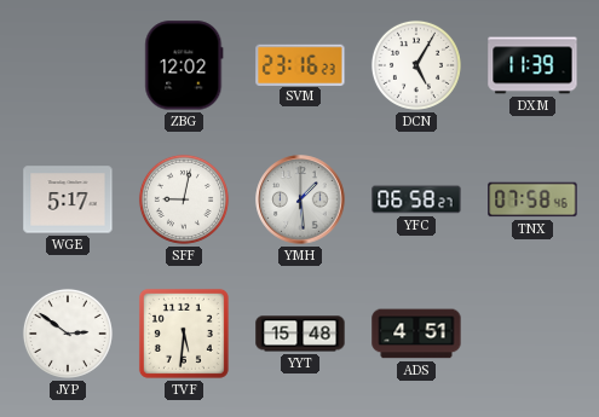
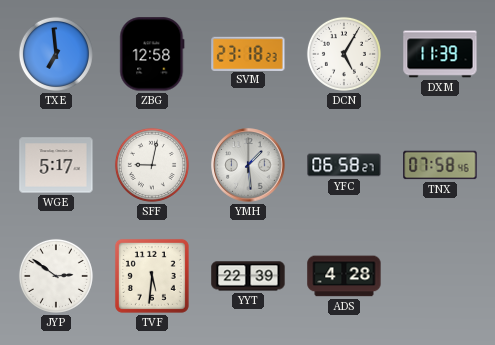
TXE: none -> 6:59
ZBG: 12:02 -> 12:58
SVM: 23:16 -> 23:18
YYT: 15:48 -> 22:39
ADS: 4:51 -> 4:28
